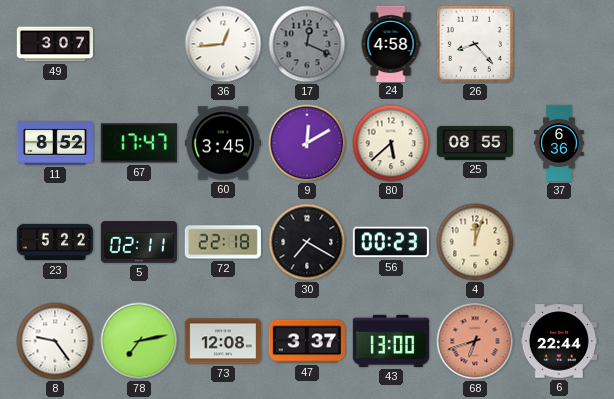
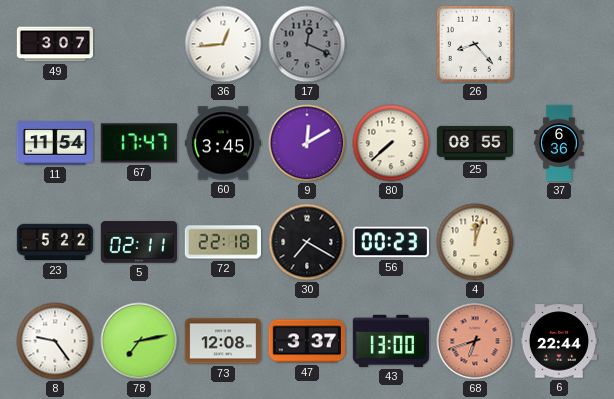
24: 4:58 -> none
11: 8:52 -> 11:54
80: 5:38 -> 7:38
